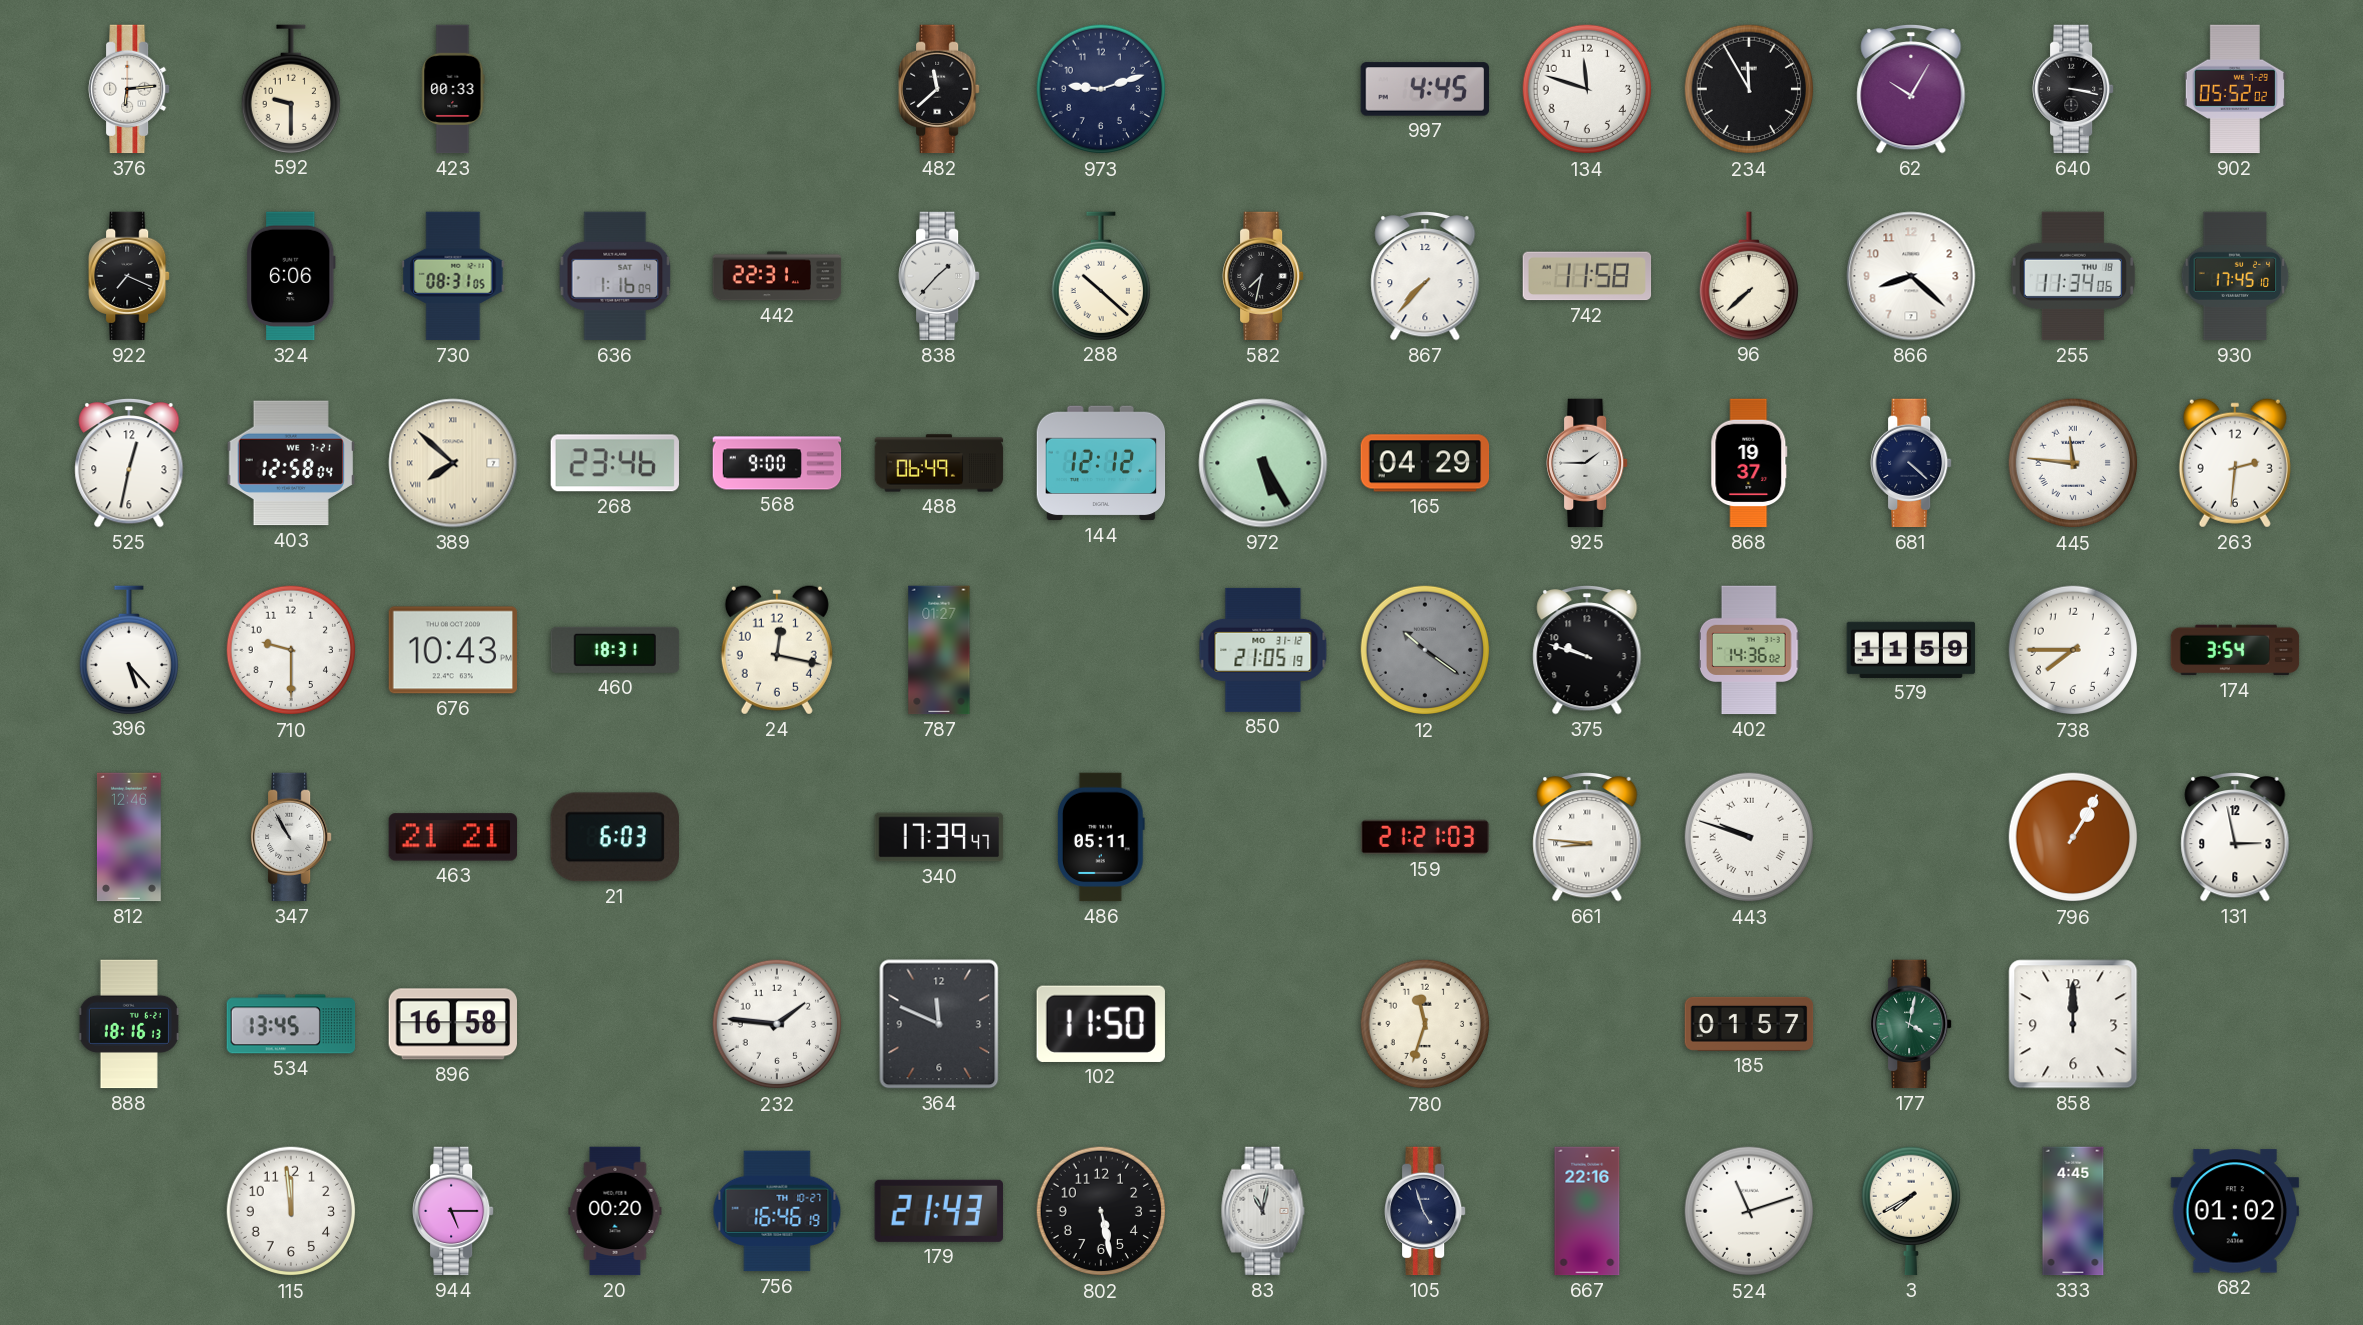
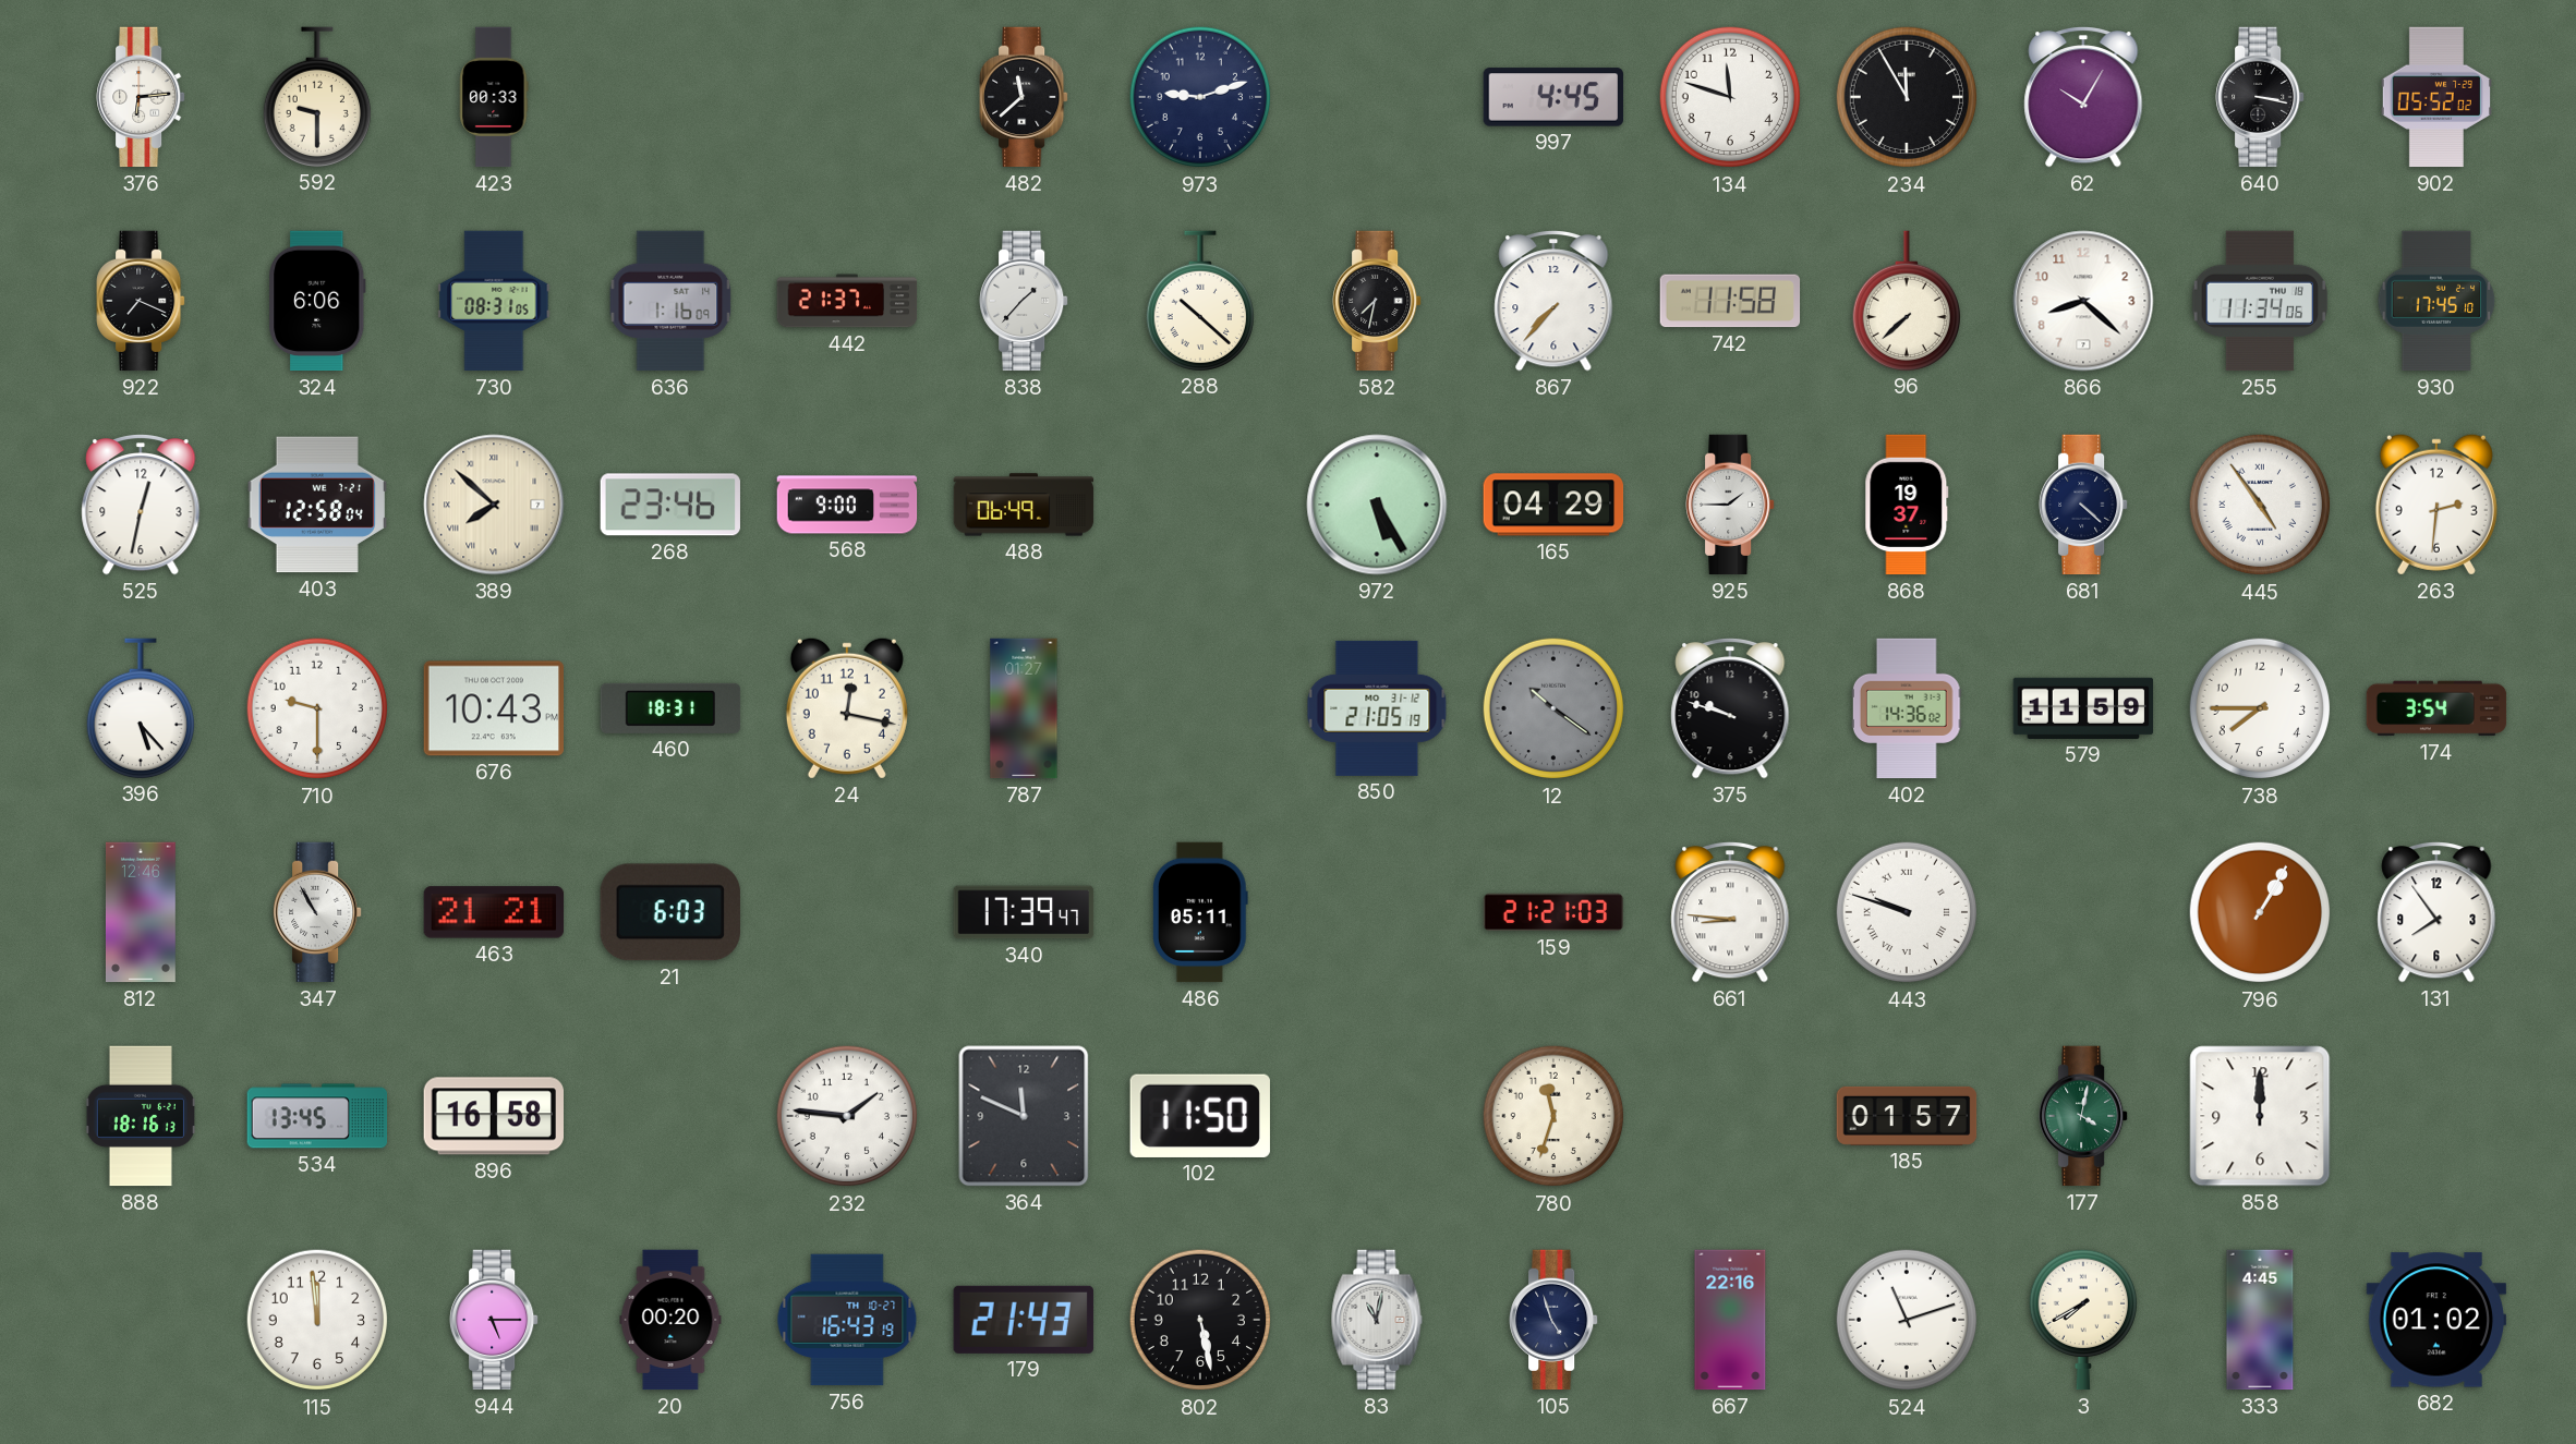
442: 22:31 -> 21:37
144: 12:12 -> none
445: 11:46 -> 4:54
131: 2:58 -> 7:54
756: 16:46 -> 16:43
